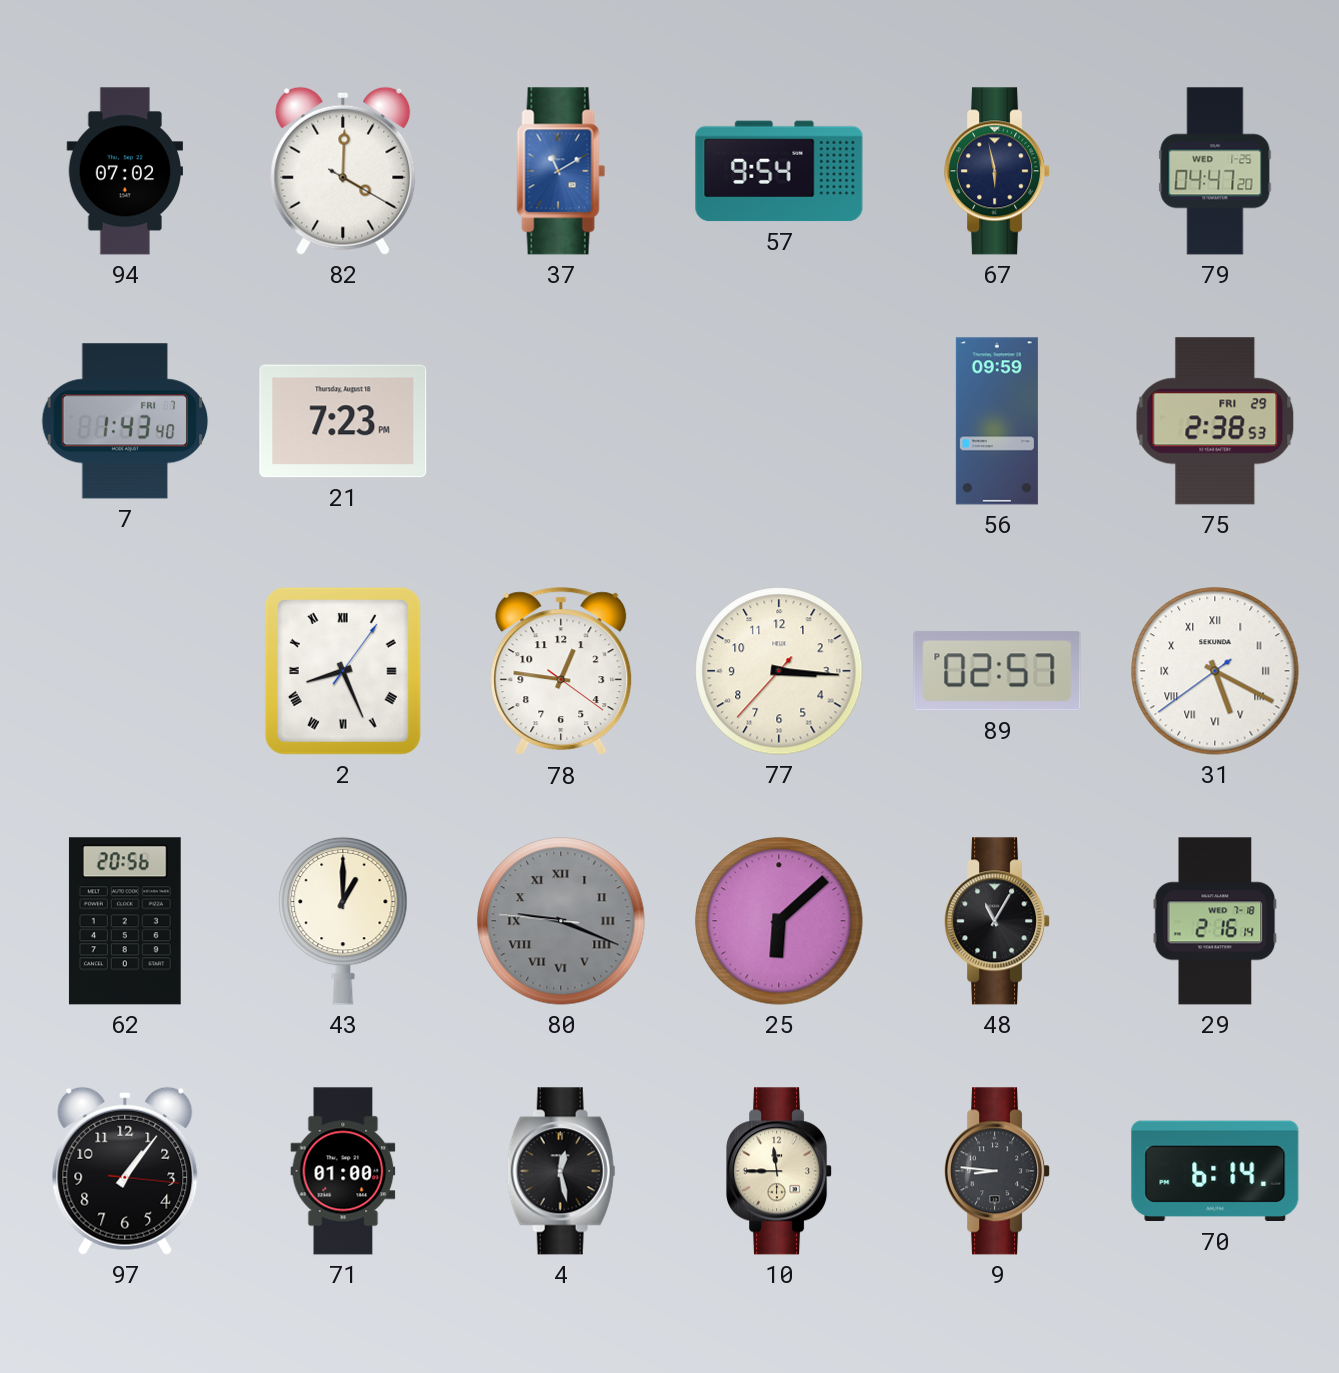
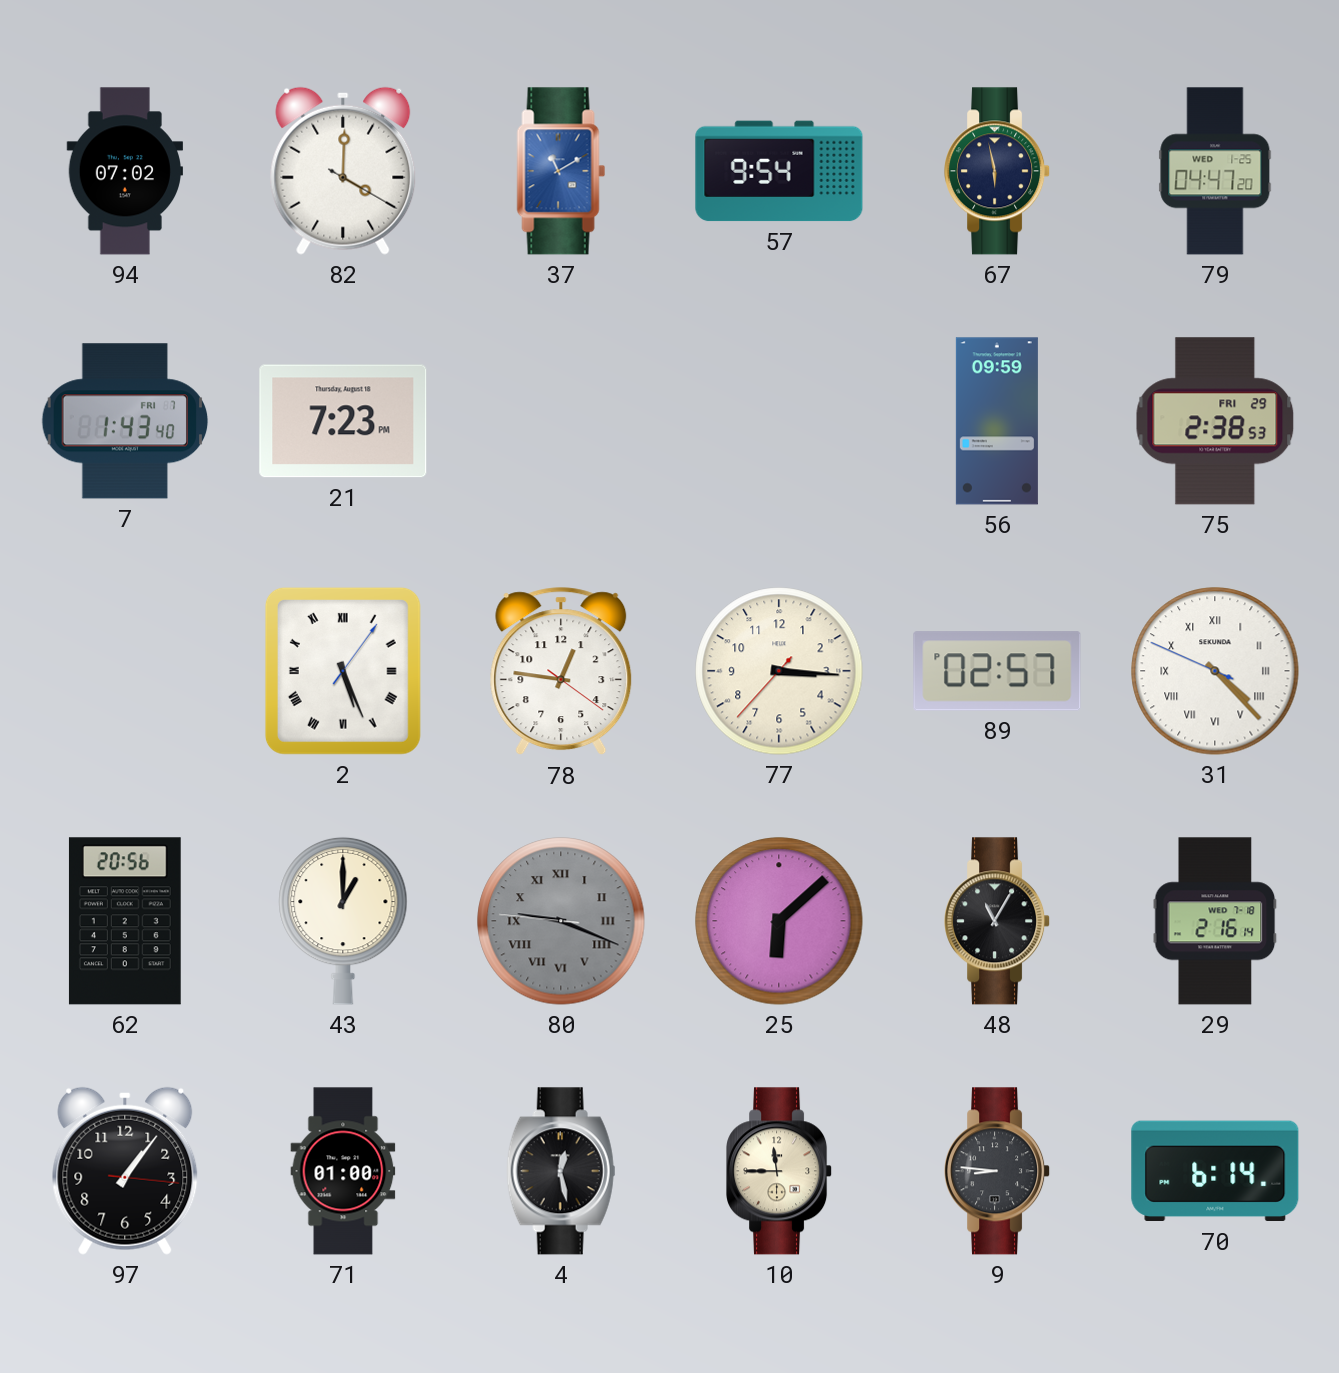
2: 8:26 -> 5:26
31: 5:19 -> 4:22
